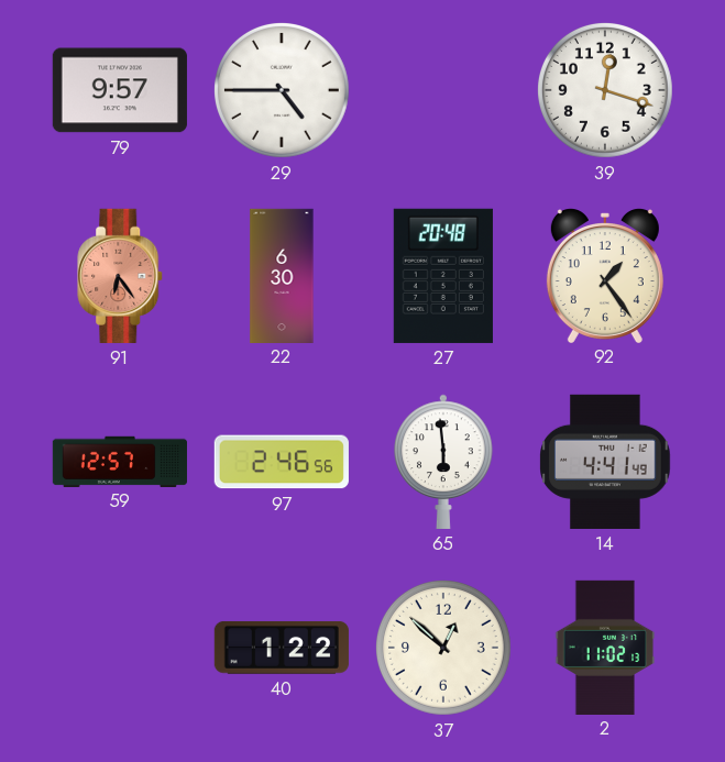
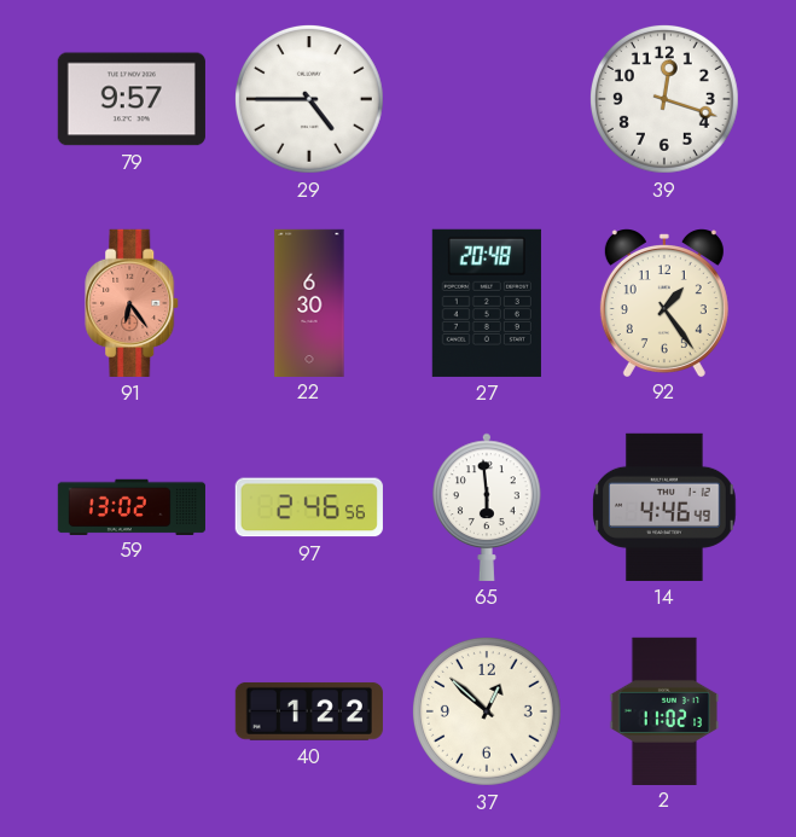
59: 12:57 -> 13:02
14: 4:41 -> 4:46
